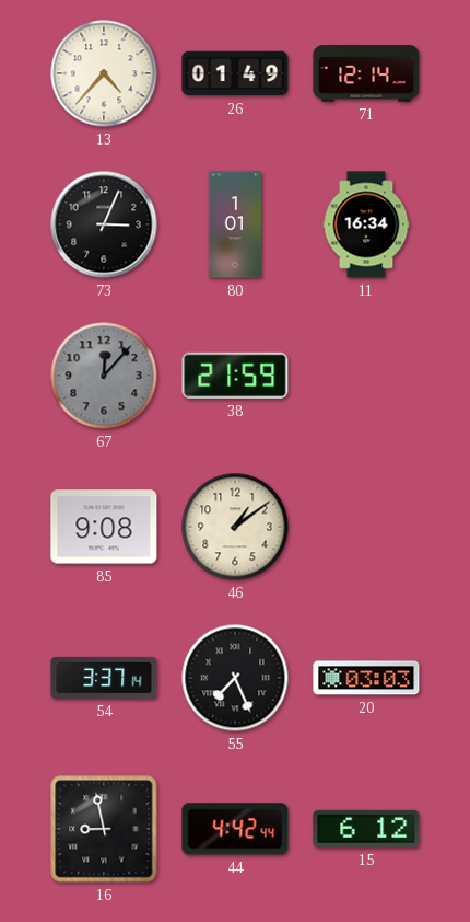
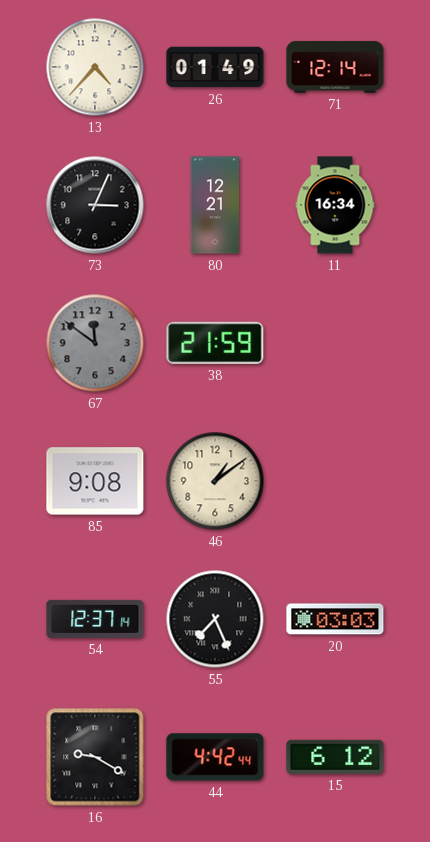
80: 1:01 -> 12:21
67: 12:07 -> 11:51
54: 3:37 -> 12:37
16: 8:58 -> 9:20
